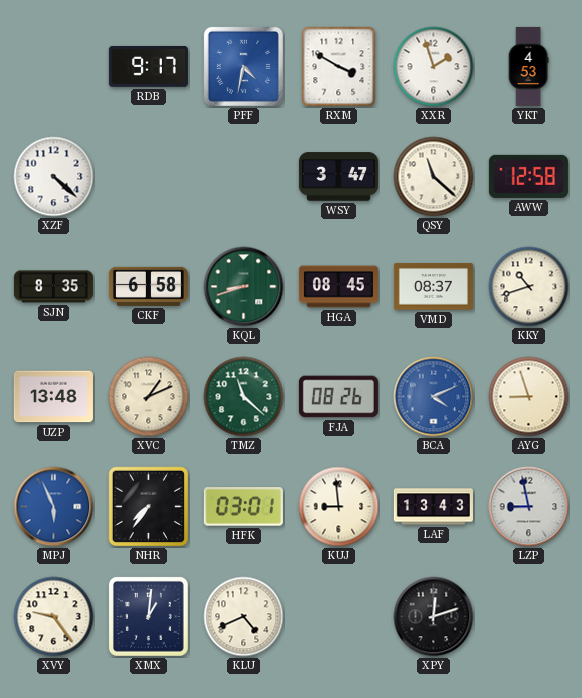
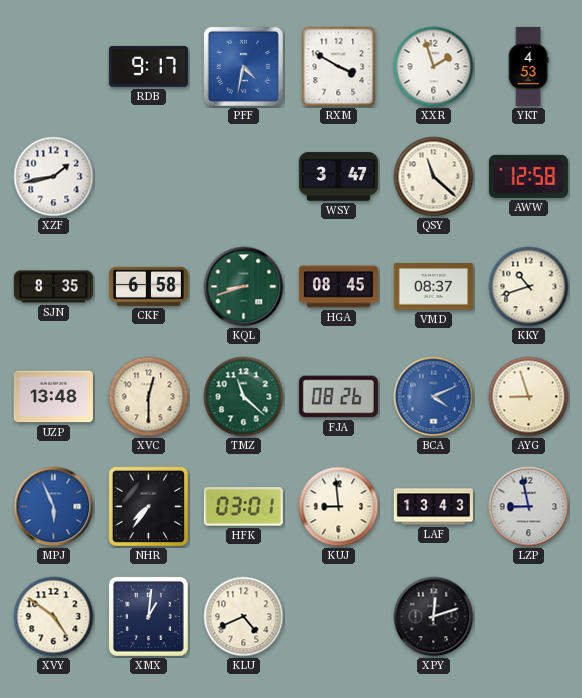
XZF: 4:22 -> 1:43
XVC: 1:11 -> 12:30
XVY: 9:24 -> 4:51
